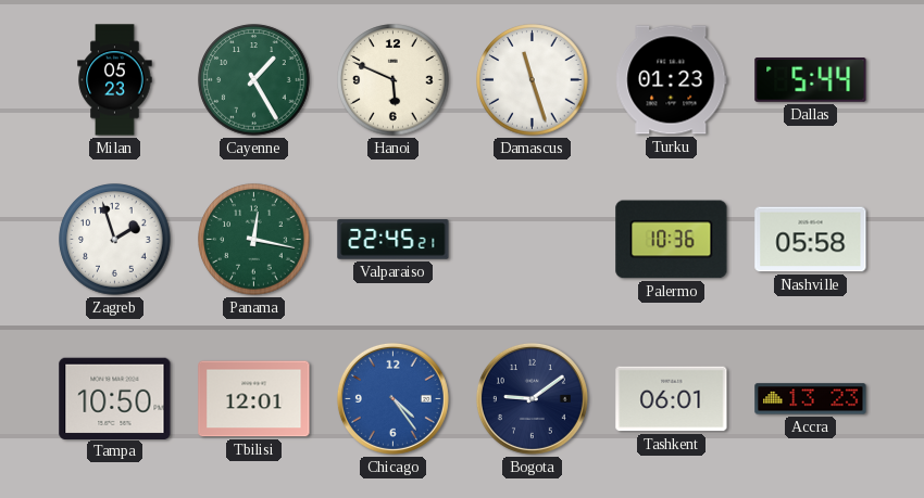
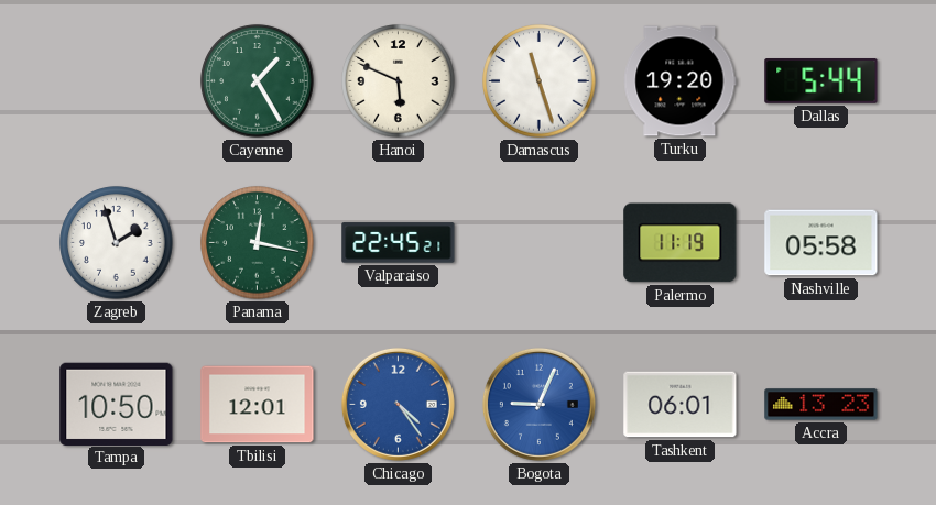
Milan: 05:23 -> none
Turku: 01:23 -> 19:20
Palermo: 10:36 -> 11:19
Bogota: 9:09 -> 9:04
Bogota dial: navy -> blue
